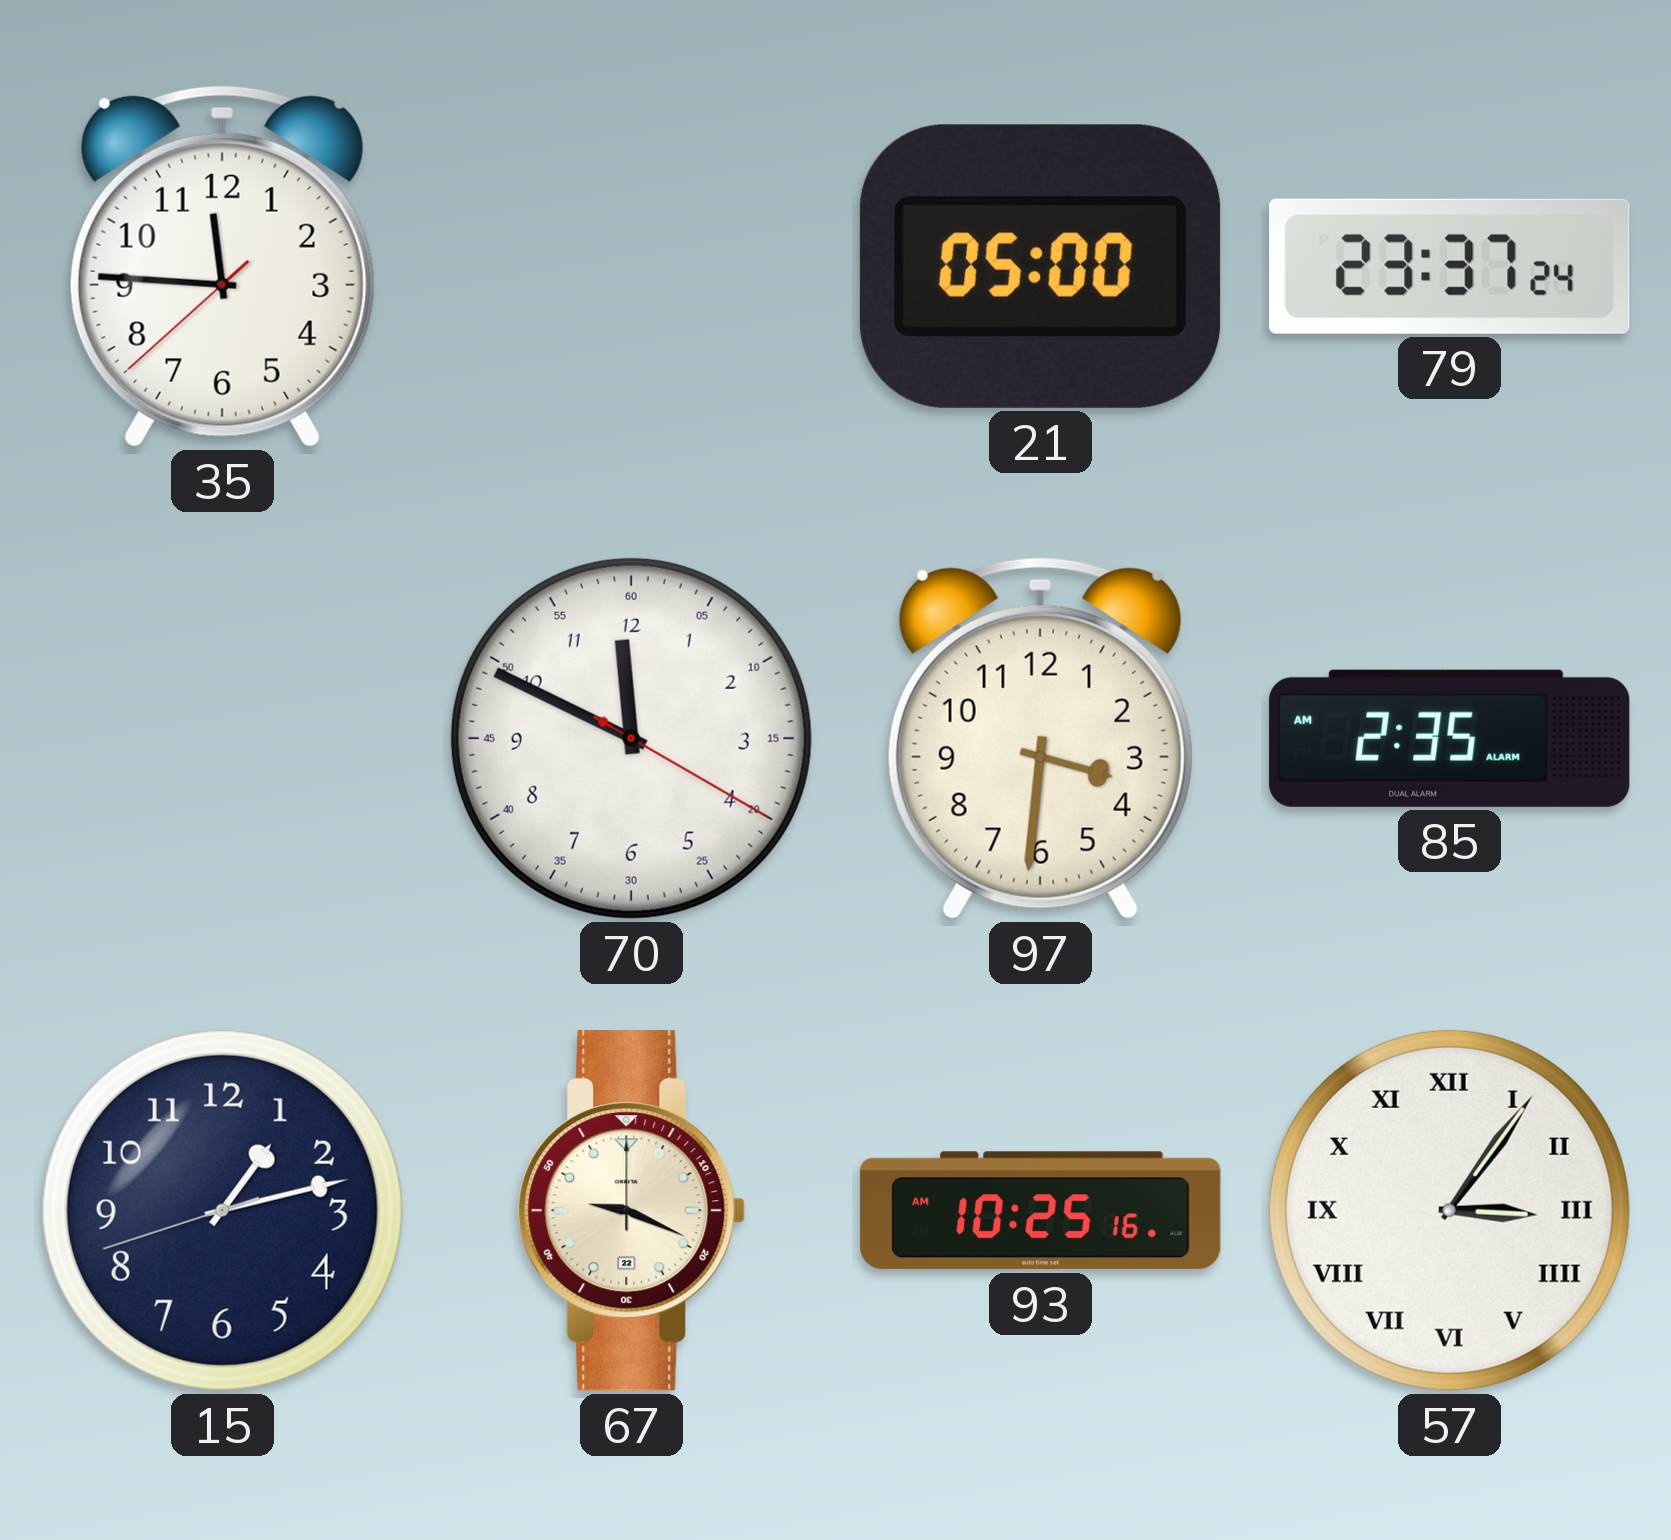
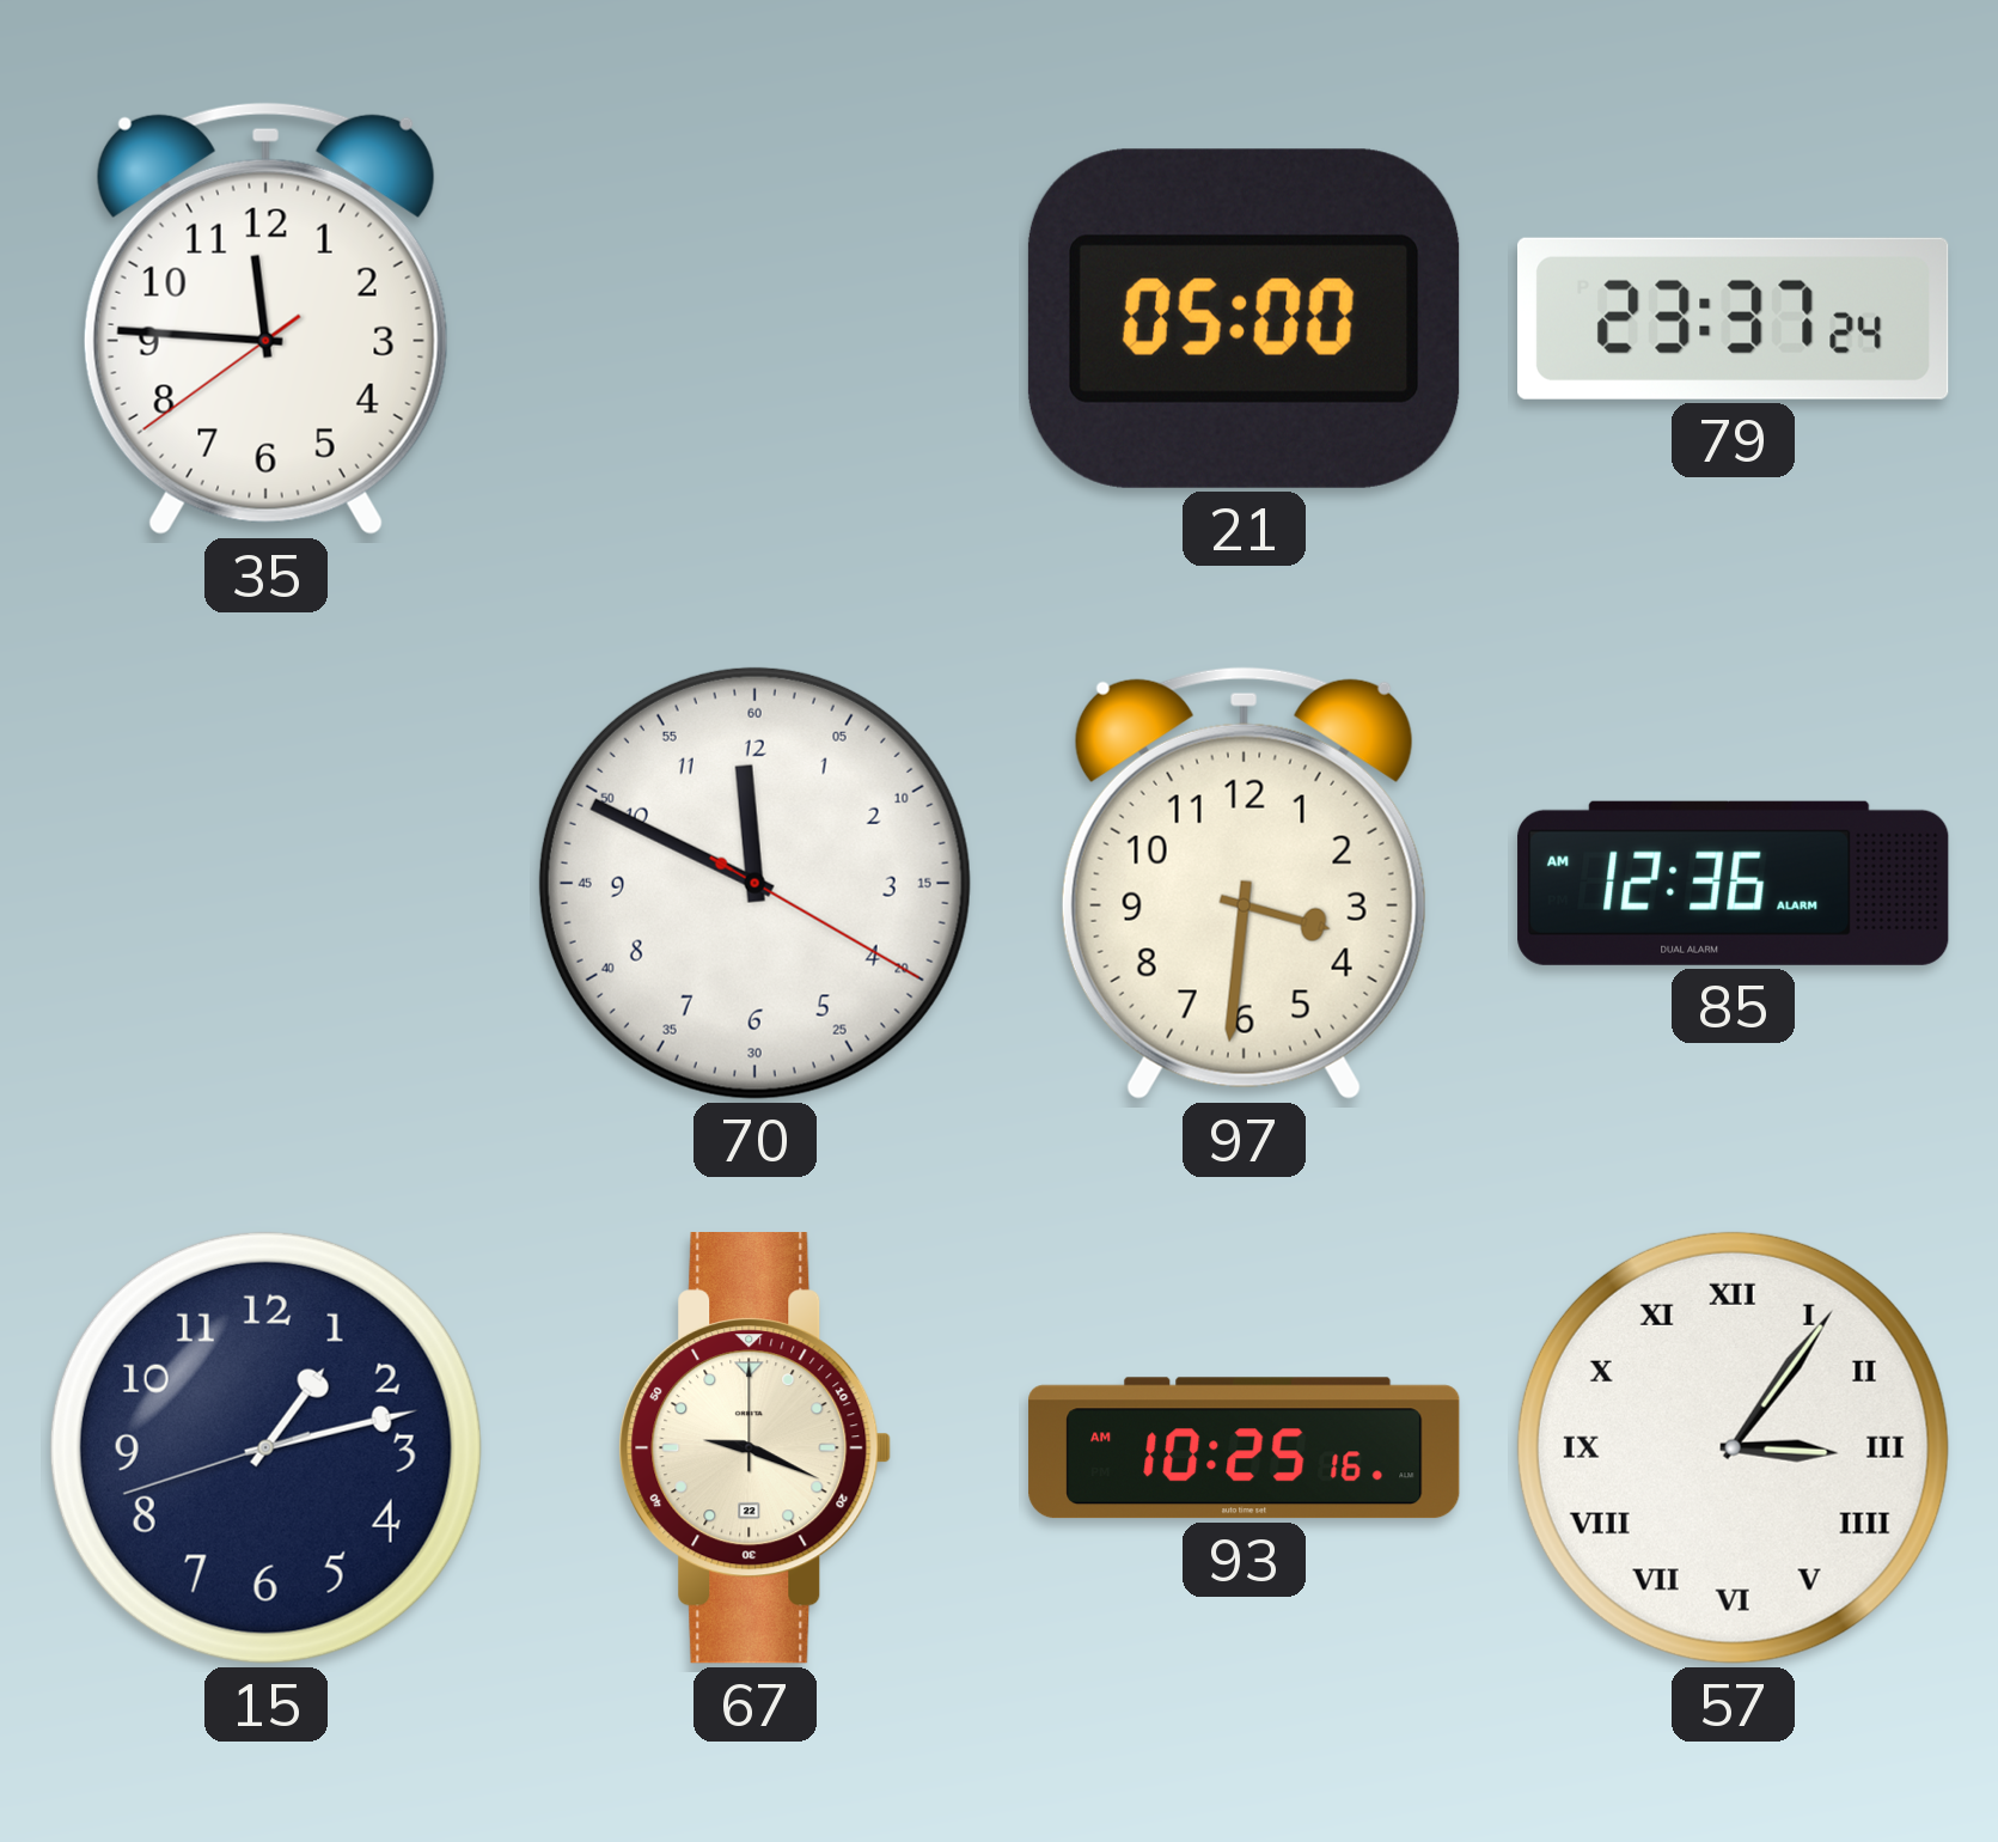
35: 11:45:38 -> 11:45:39
85: 2:35 -> 12:36
